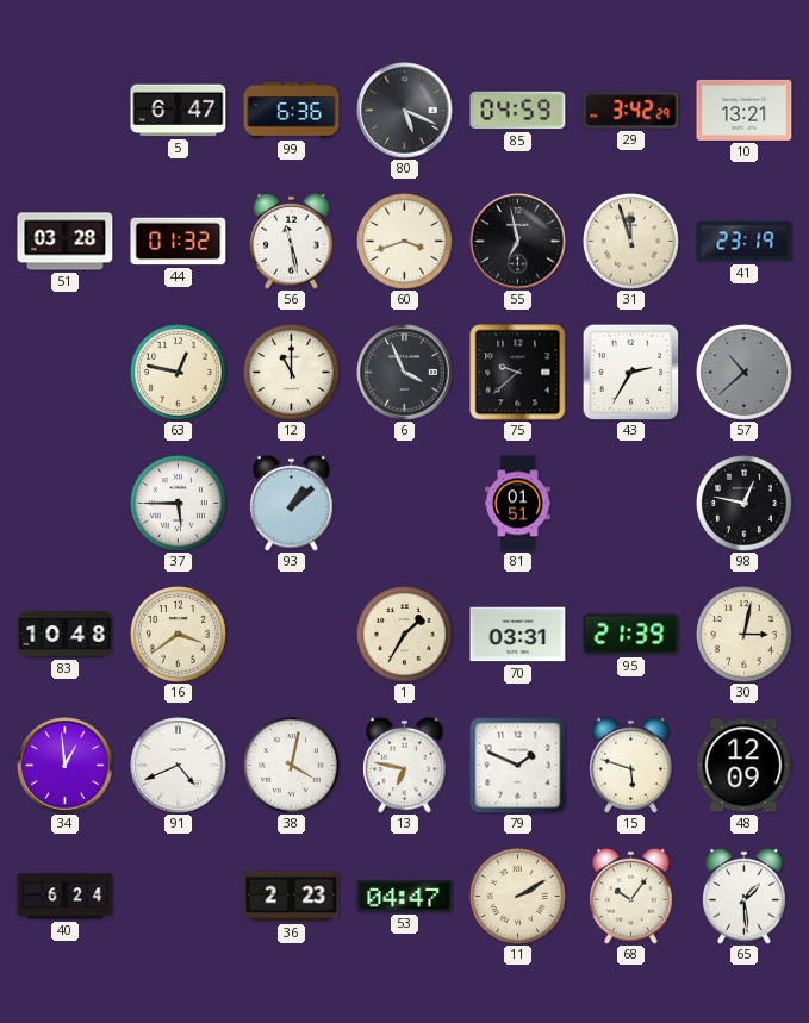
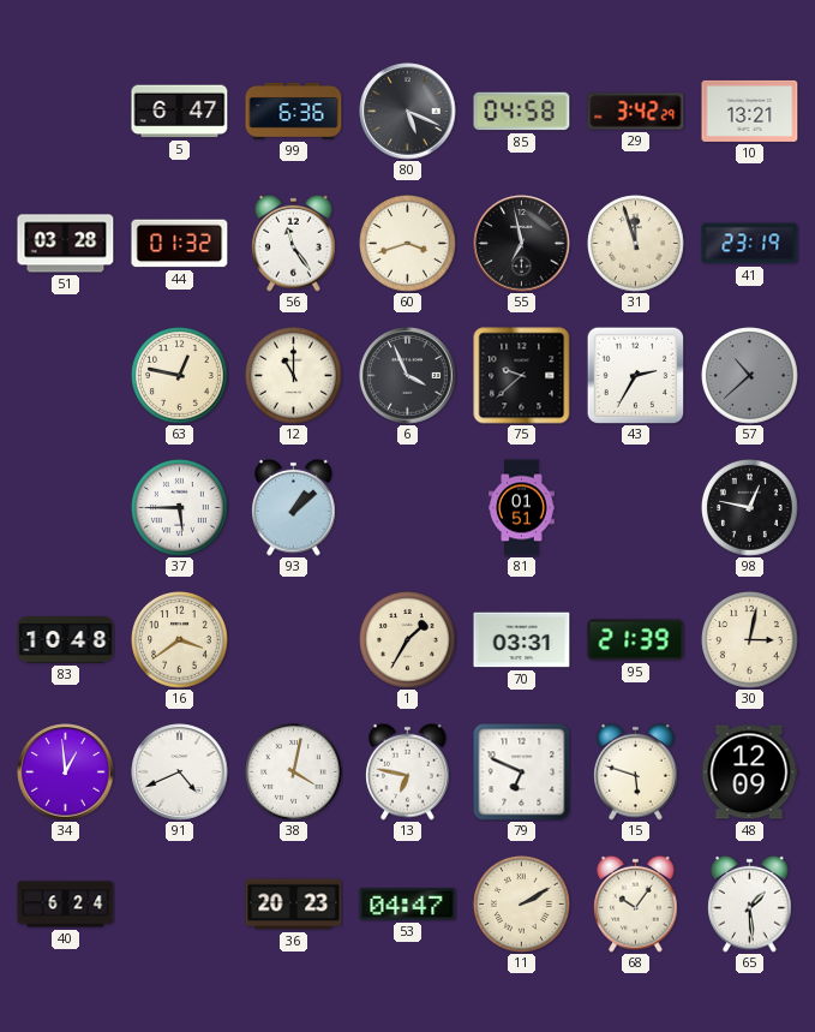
85: 04:59 -> 04:58
56: 11:28 -> 11:24
79: 1:49 -> 6:49
36: 2:23 -> 20:23
